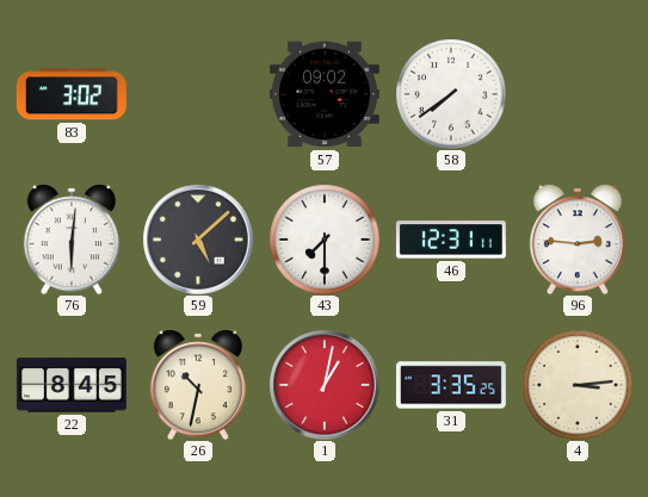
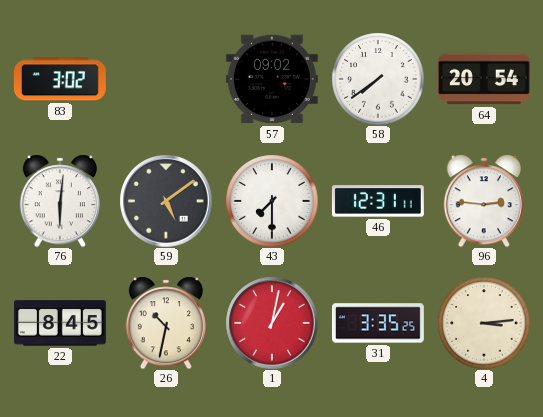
64: none -> 20:54
59: 5:08 -> 5:09
